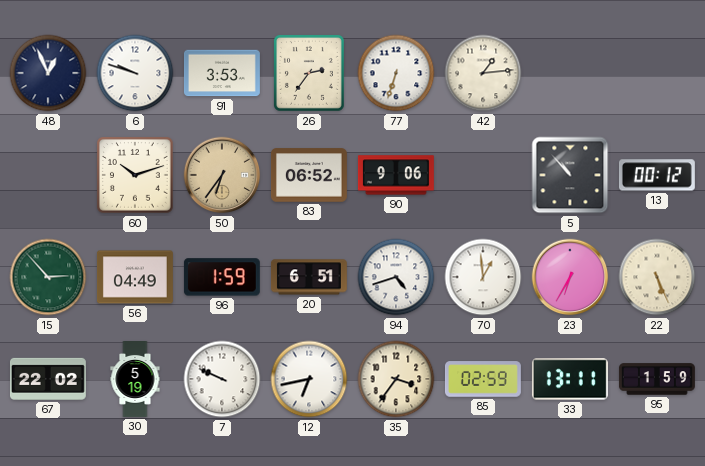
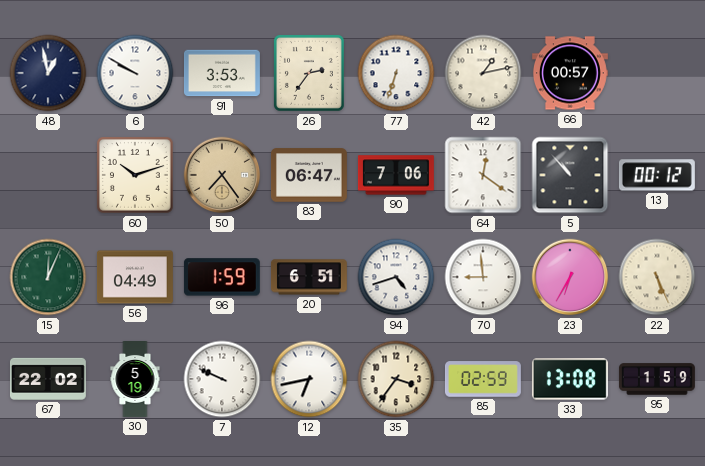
48: 12:56 -> 12:58
6: 9:48 -> 9:50
42: 1:14 -> 1:13
66: none -> 00:57
50: 6:36 -> 7:24
83: 06:52 -> 06:47
90: 9:06 -> 7:06
64: none -> 12:21
15: 2:53 -> 12:04
70: 12:59 -> 8:59
33: 13:11 -> 13:08
